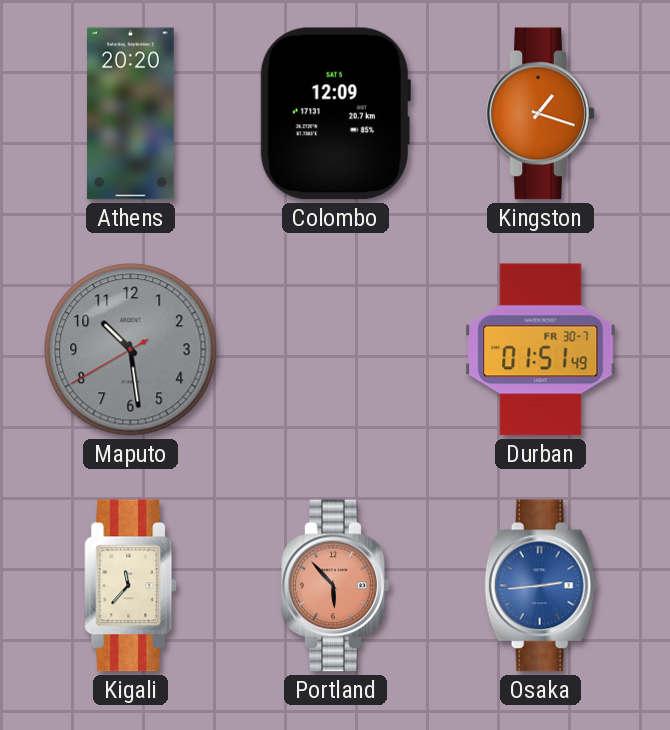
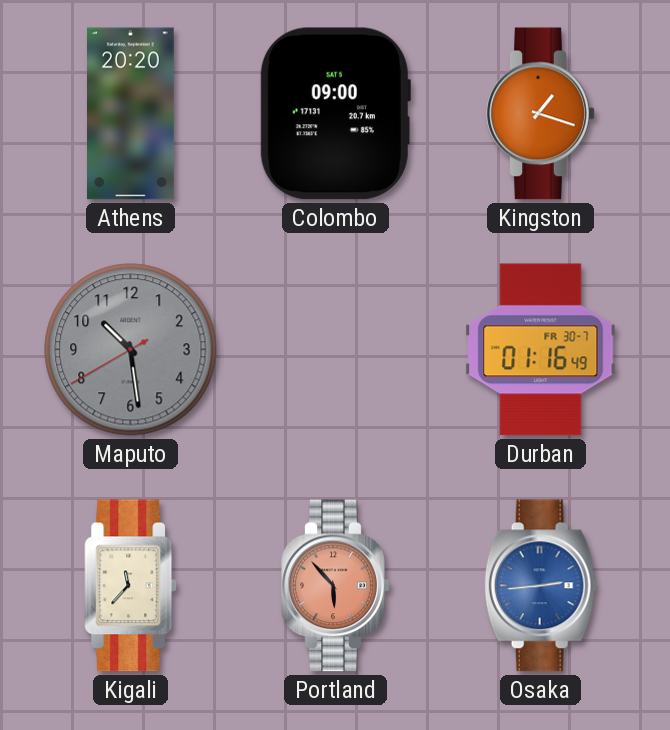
Colombo: 12:09 -> 09:00
Durban: 01:51 -> 01:16
